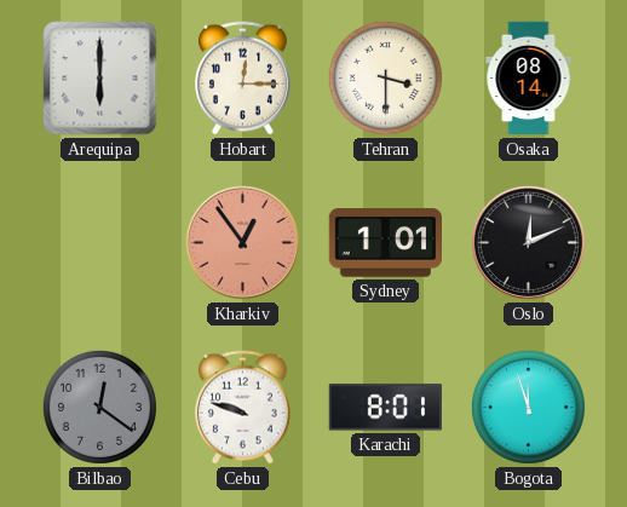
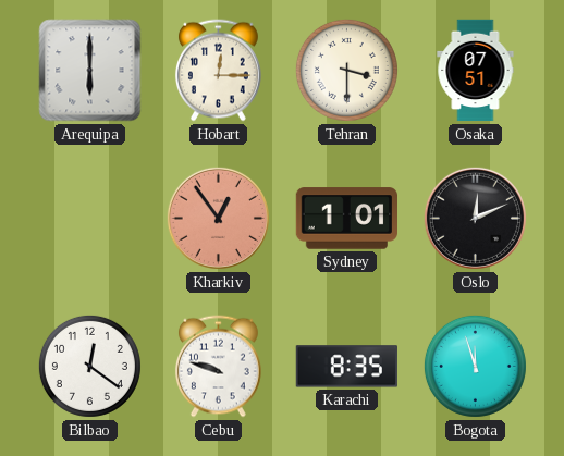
Osaka: 08:14 -> 07:51
Bilbao dial: grey -> white
Karachi: 8:01 -> 8:35
